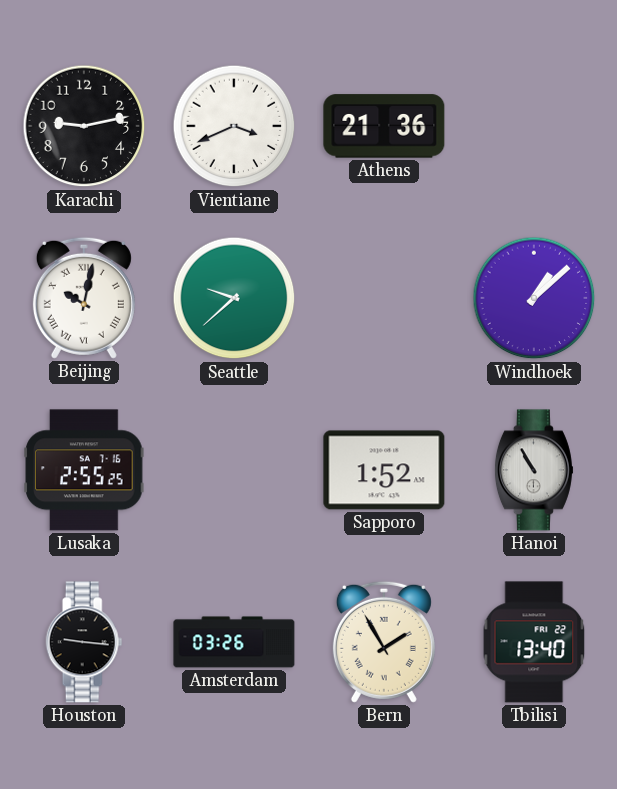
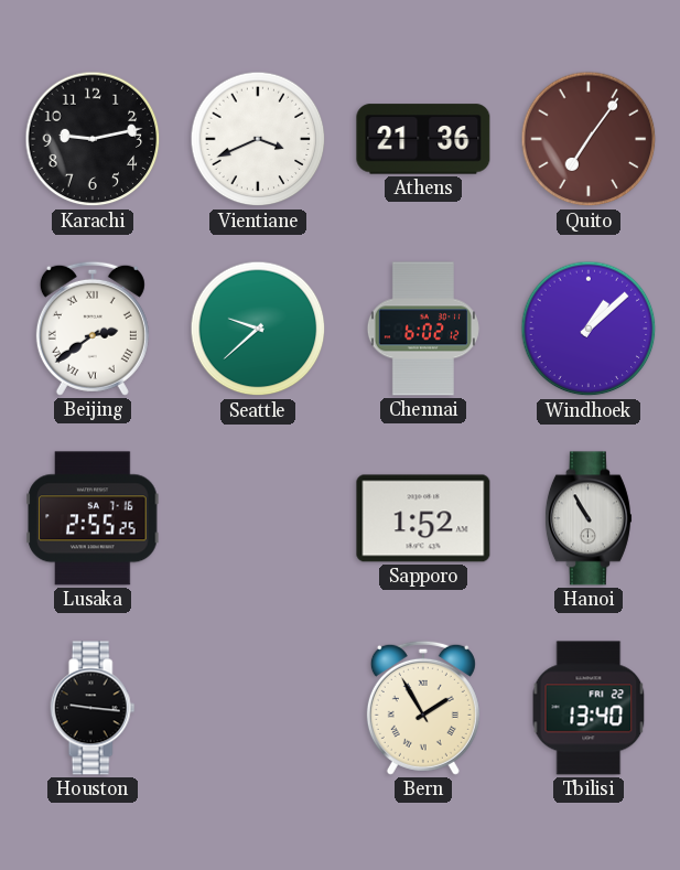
Quito: none -> 7:06
Beijing: 10:02 -> 2:39
Chennai: none -> 6:02
Amsterdam: 03:26 -> none
